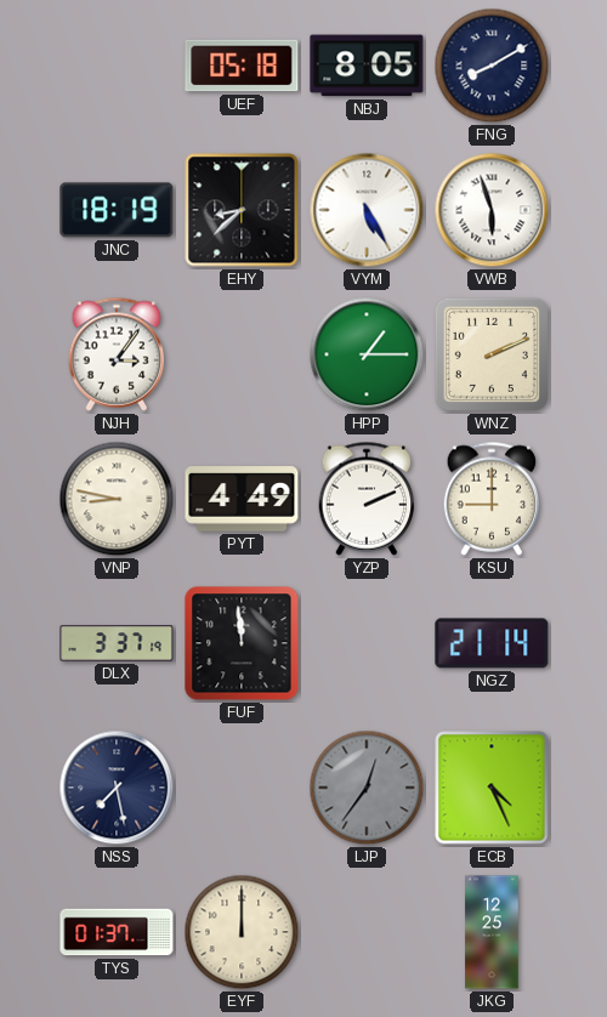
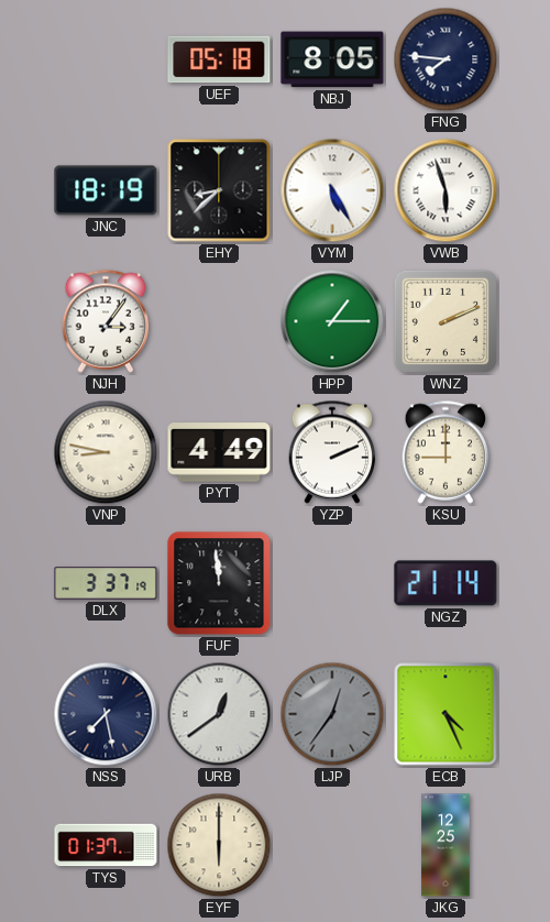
FNG: 8:10 -> 7:46
URB: none -> 12:39
EYF: 12:00 -> 6:00
